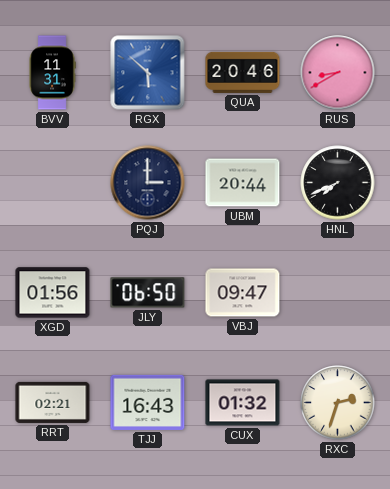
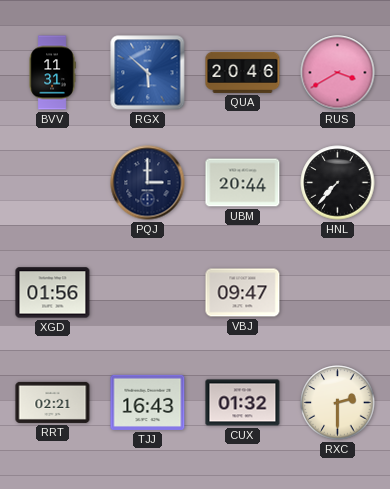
RUS: 8:40 -> 3:40
HNL: 7:41 -> 7:37
JLY: 06:50 -> none
RXC: 2:33 -> 2:30
